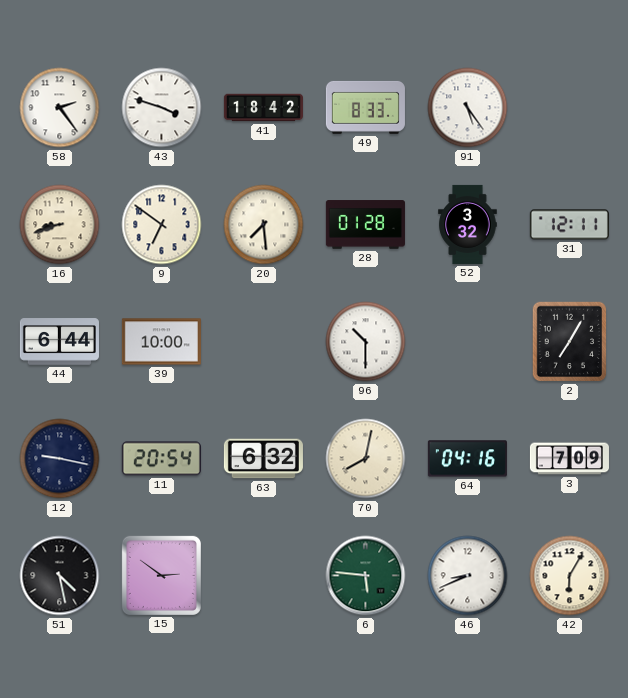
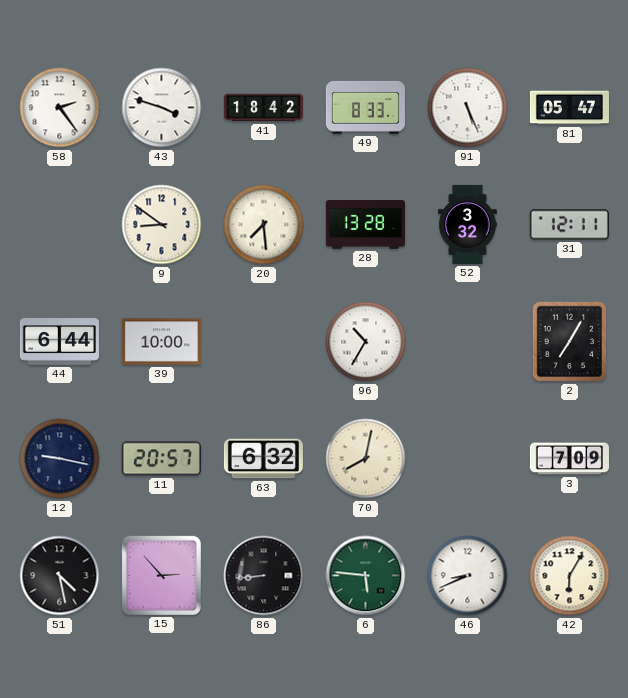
91: 5:24 -> 5:26
81: none -> 05:47
16: 8:42 -> none
9: 6:51 -> 8:51
28: 01:28 -> 13:28
96: 10:30 -> 10:35
11: 20:54 -> 20:57
64: 04:16 -> none
15: 2:51 -> 2:53
86: none -> 8:44
